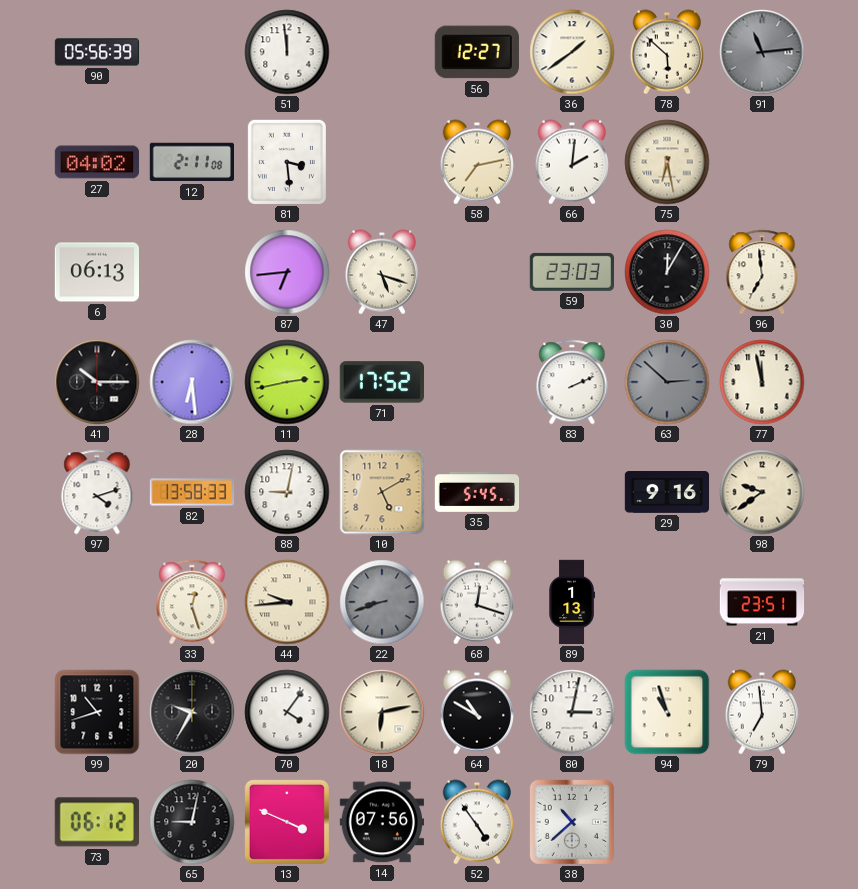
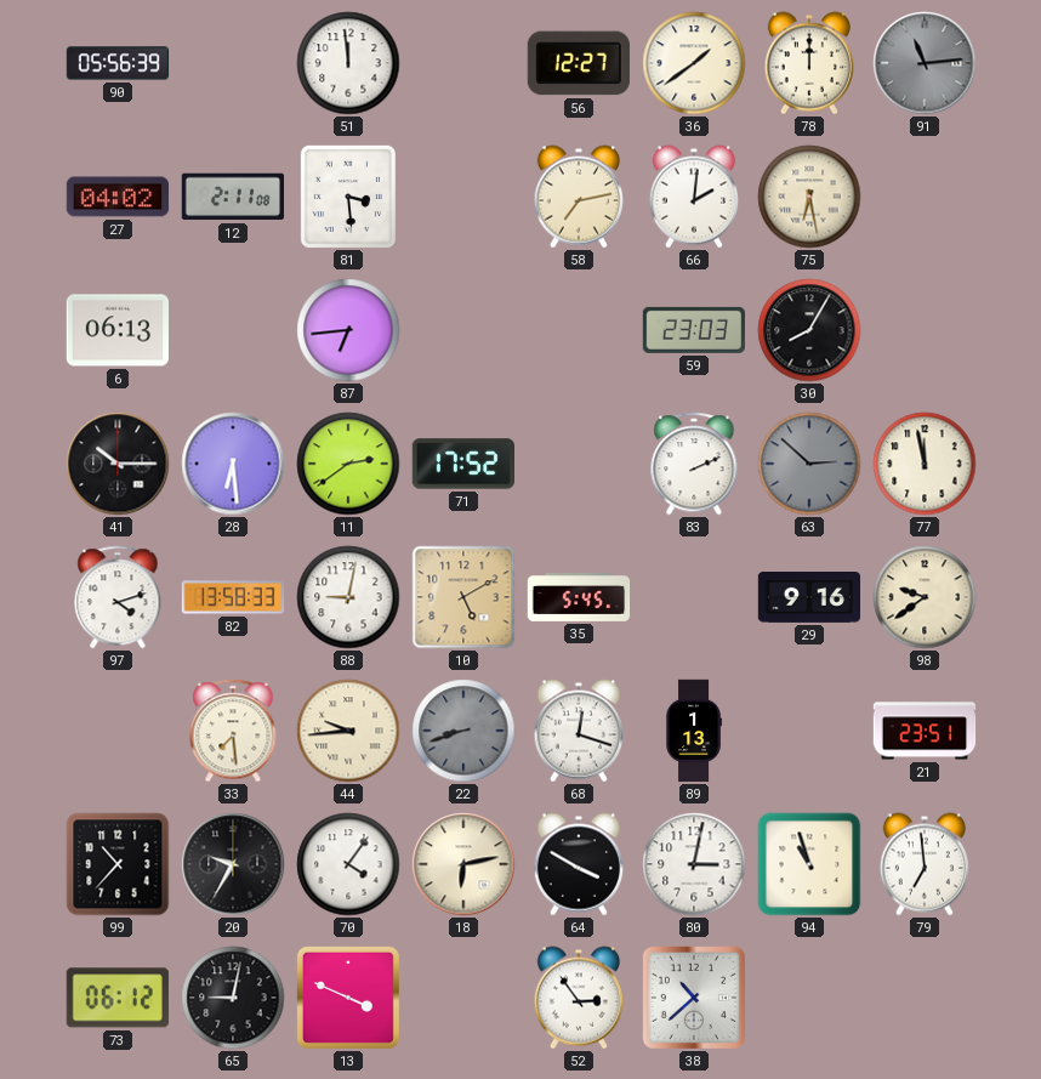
78: 5:52 -> 12:00
47: 5:18 -> none
30: 12:05 -> 8:05
96: 6:59 -> none
11: 2:43 -> 2:39
33: 12:27 -> 7:29
99: 10:42 -> 10:37
64: 10:50 -> 3:50
14: 07:56 -> none
52: 4:54 -> 2:54
